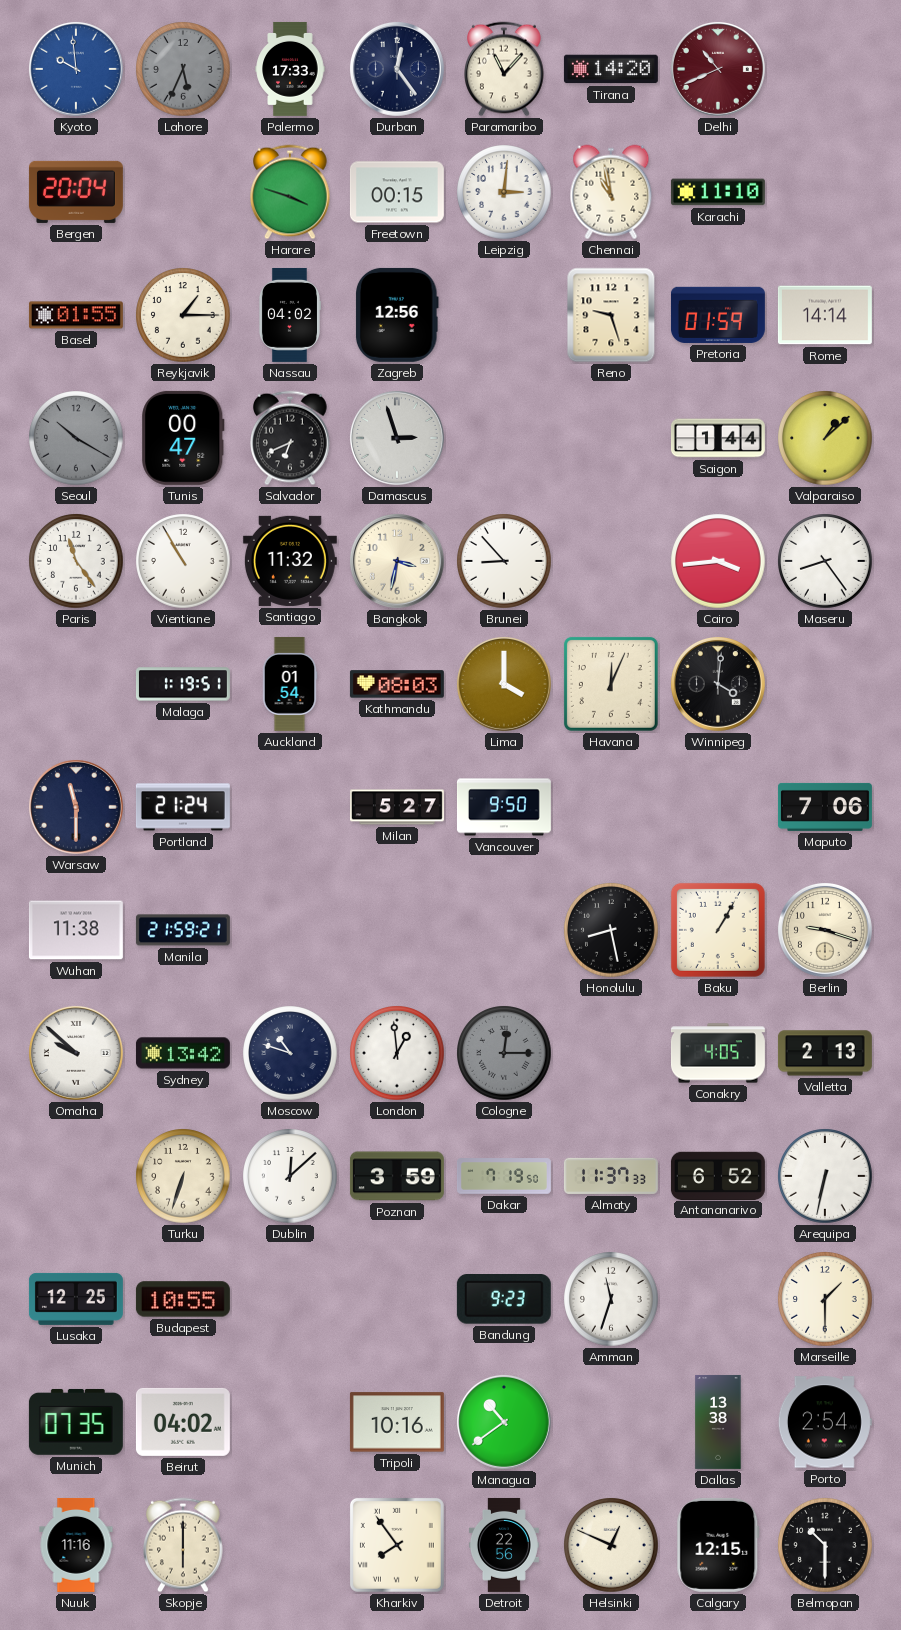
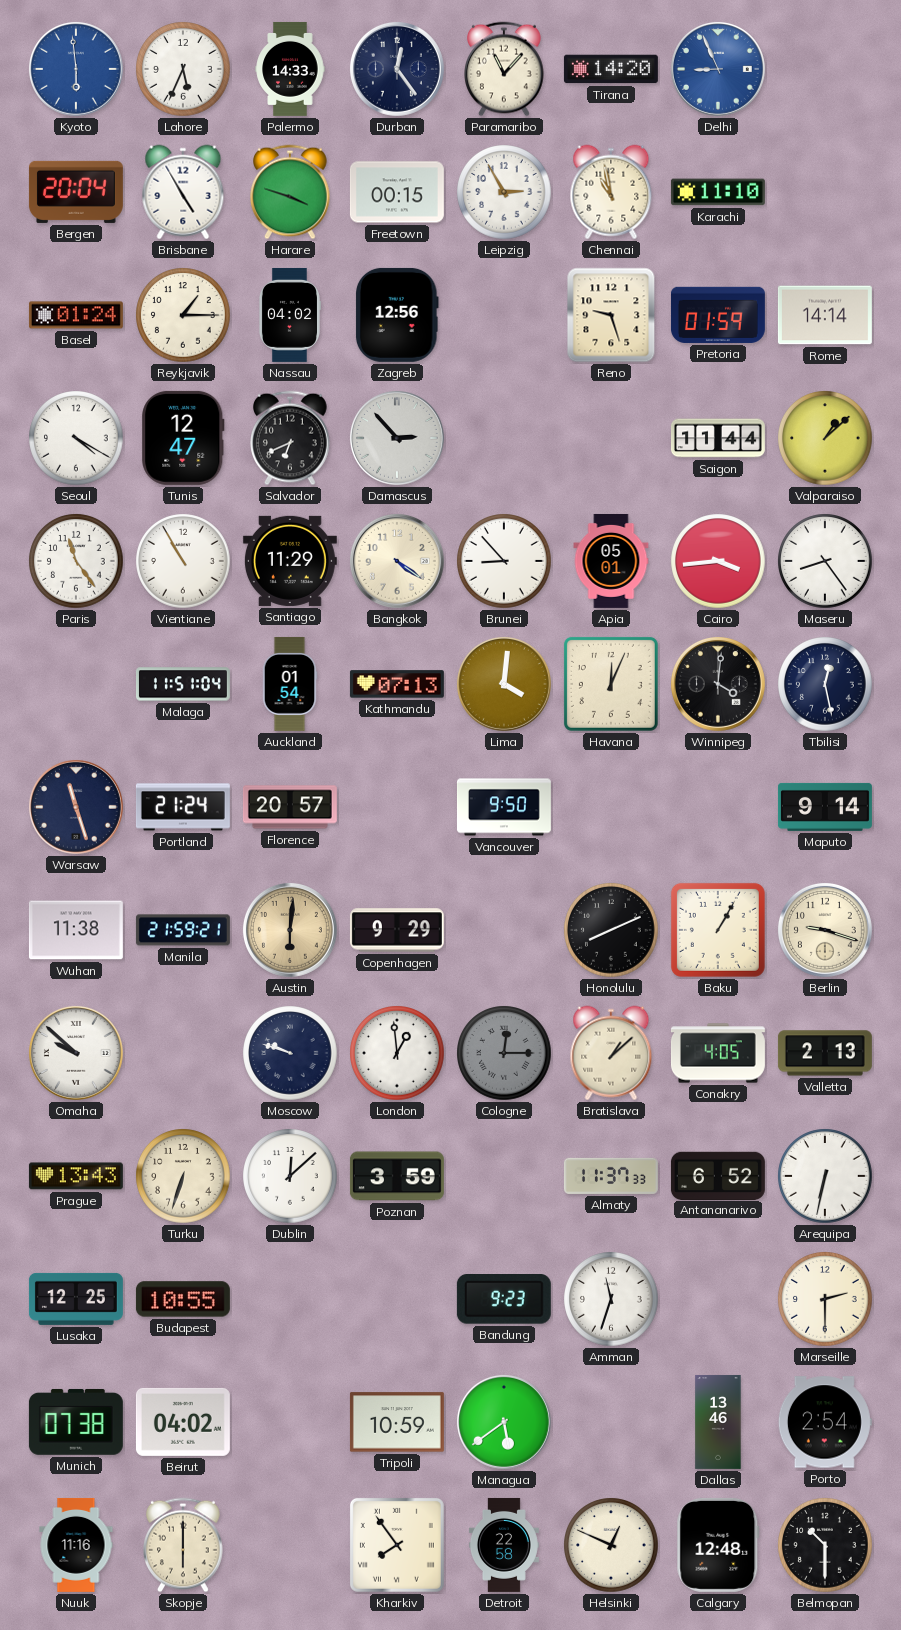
Kyoto: 9:59 -> 5:59
Lahore dial: grey -> white
Palermo: 17:33 -> 14:33
Delhi: 10:41 -> 8:56
Delhi dial: burgundy -> blue
Brisbane: none -> 4:55
Leipzig: 3:01 -> 2:55
Basel: 01:55 -> 01:24
Seoul: 10:20 -> 4:20
Seoul dial: grey -> white
Tunis: 00:47 -> 12:47
Damascus: 2:57 -> 2:53
Saigon: 1:44 -> 11:44
Santiago: 11:32 -> 11:29
Bangkok: 3:32 -> 4:21
Apia: none -> 05:01
Malaga: 1:19 -> 11:51
Kathmandu: 08:03 -> 07:13
Lima: 4:00 -> 4:01
Tbilisi: none -> 12:28
Warsaw: 11:30 -> 11:27
Florence: none -> 20:57
Milan: 5:27 -> none
Maputo: 7:06 -> 9:14
Austin: none -> 6:01
Copenhagen: none -> 9:29
Honolulu: 8:28 -> 8:11
Sydney: 13:42 -> none
Moscow: 10:48 -> 9:48
Bratislava: none -> 1:08
Prague: none -> 13:43
Dakar: 7:19 -> none
Marseille: 1:30 -> 2:30
Munich: 07:35 -> 07:38
Tripoli: 10:16 -> 10:59
Managua: 10:39 -> 5:39
Dallas: 13:38 -> 13:46
Detroit: 22:56 -> 22:58
Calgary: 12:15 -> 12:48
